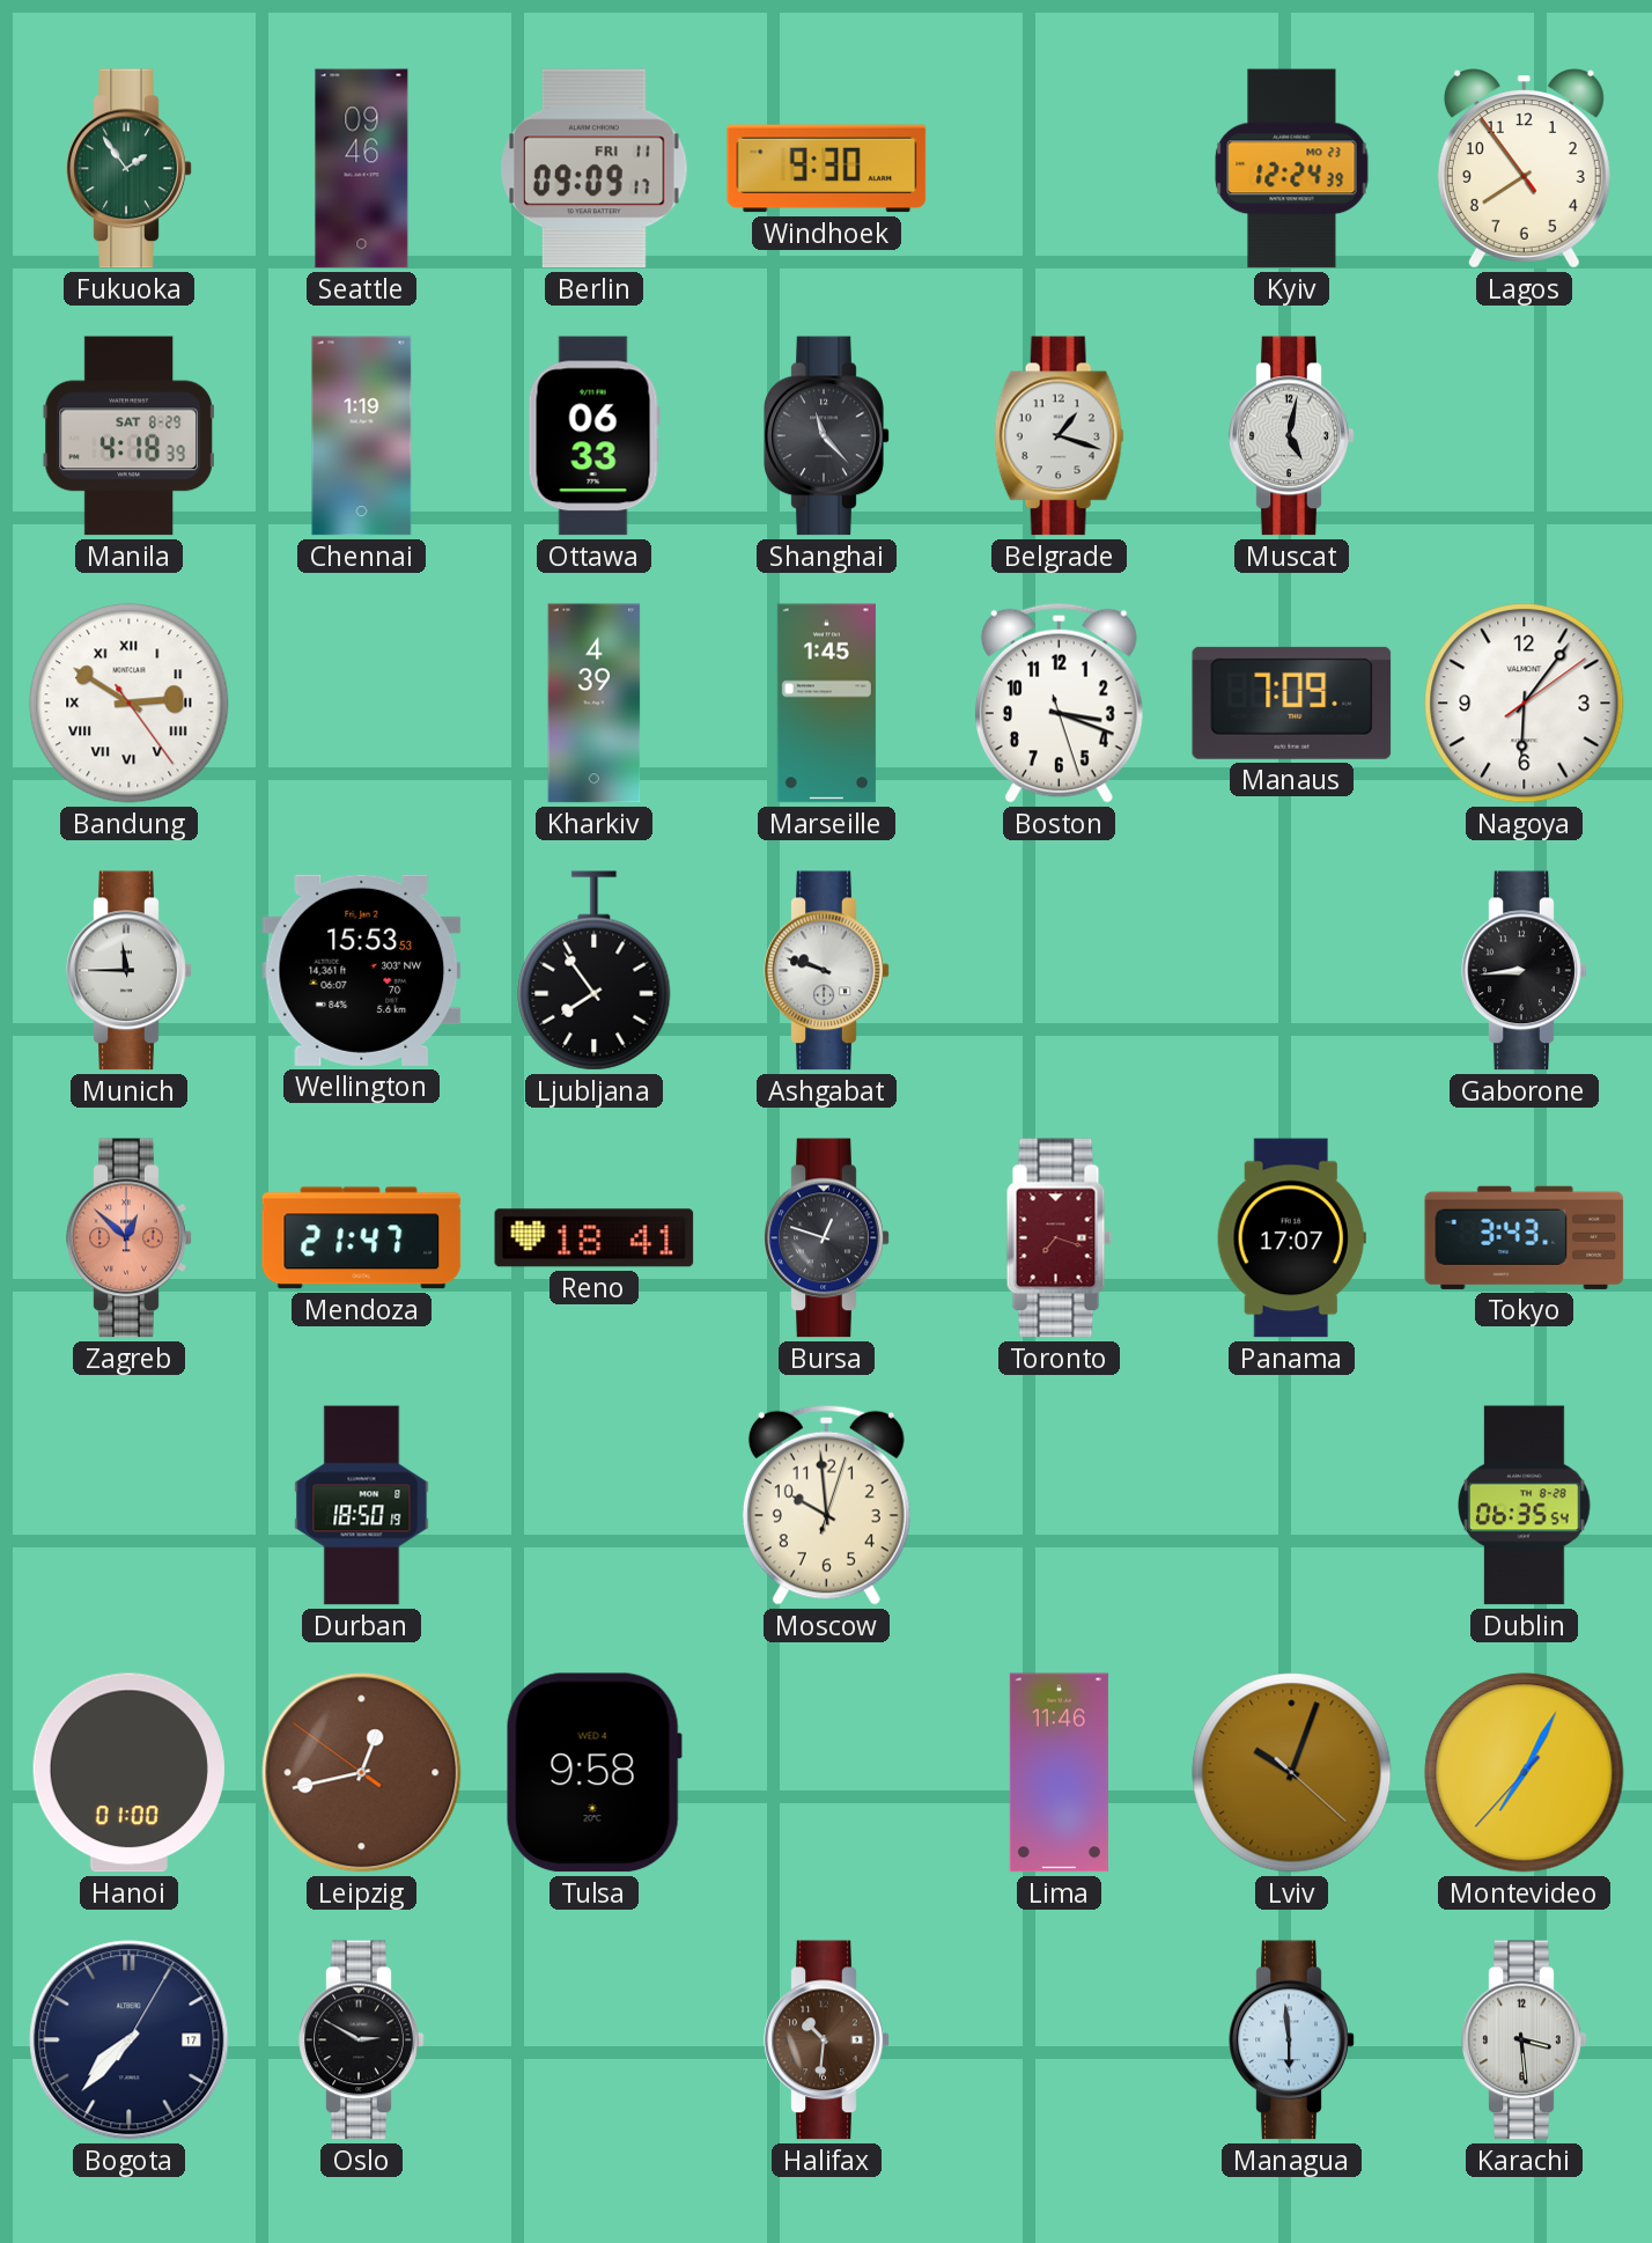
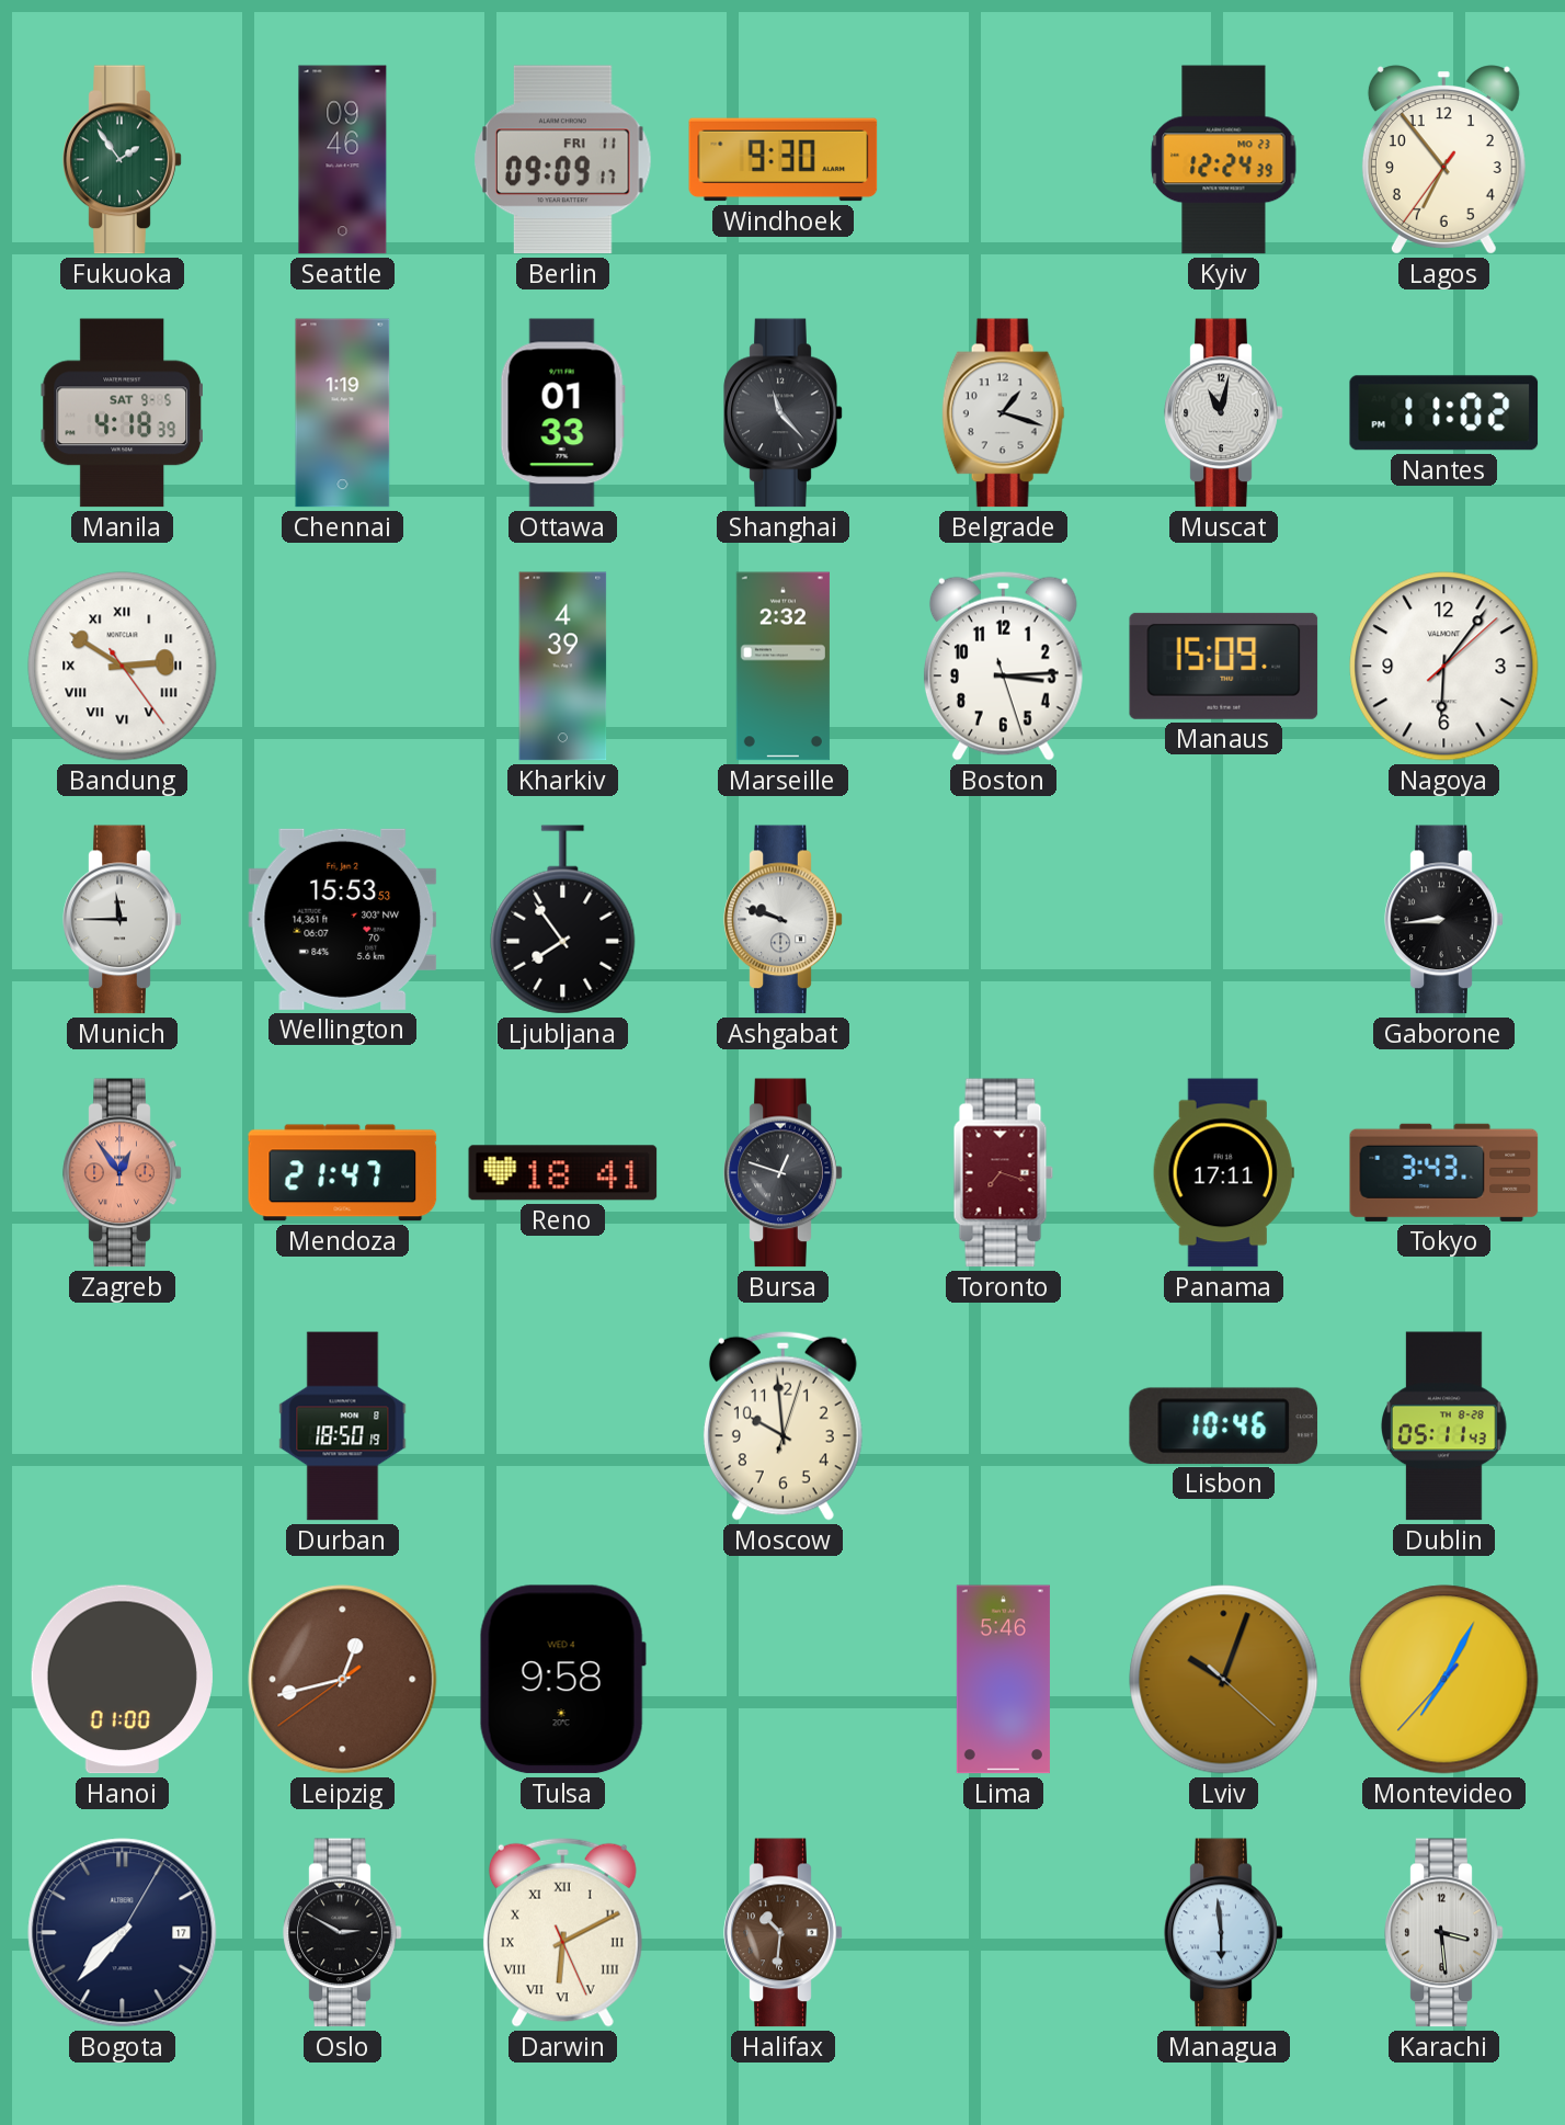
Lagos: 7:53 -> 6:53
Manila date: SAT 8-29 -> SAT 9-5
Ottawa: 06:33 -> 01:33
Muscat: 5:02 -> 11:02
Nantes: none -> 11:02
Marseille: 1:45 -> 2:32
Boston: 3:18 -> 3:14
Manaus: 7:09 -> 15:09
Nagoya: 6:06:09 -> 6:06:08
Zagreb: 12:52 -> 12:54
Panama: 17:07 -> 17:11
Lisbon: none -> 10:46
Dublin: 06:35 -> 05:11
Leipzig: 12:42:51 -> 12:42:39
Lima: 11:46 -> 5:46
Darwin: none -> 6:10
